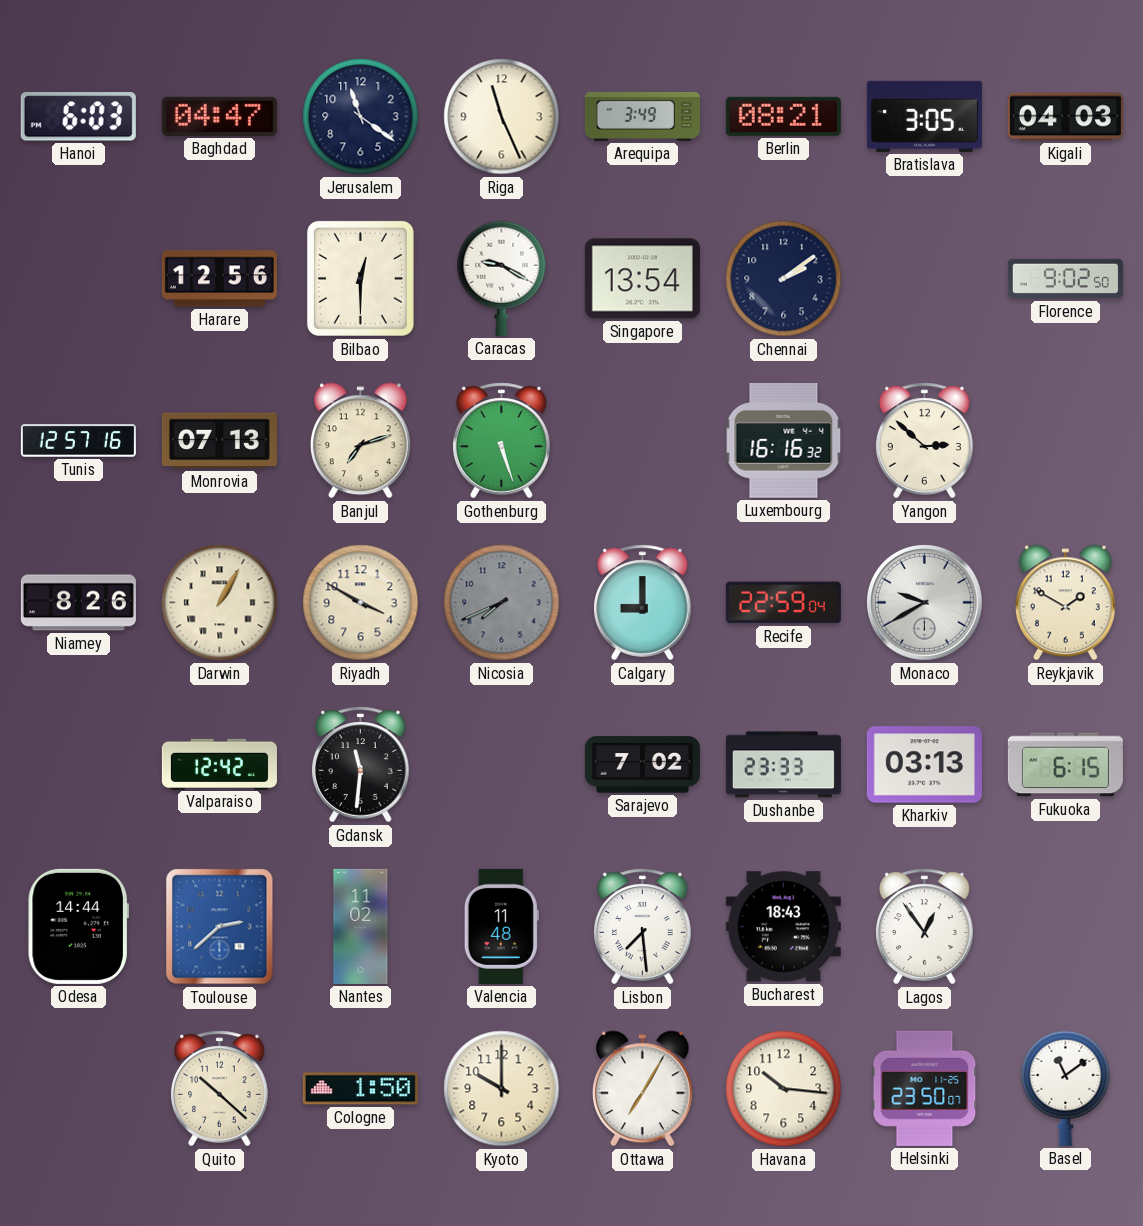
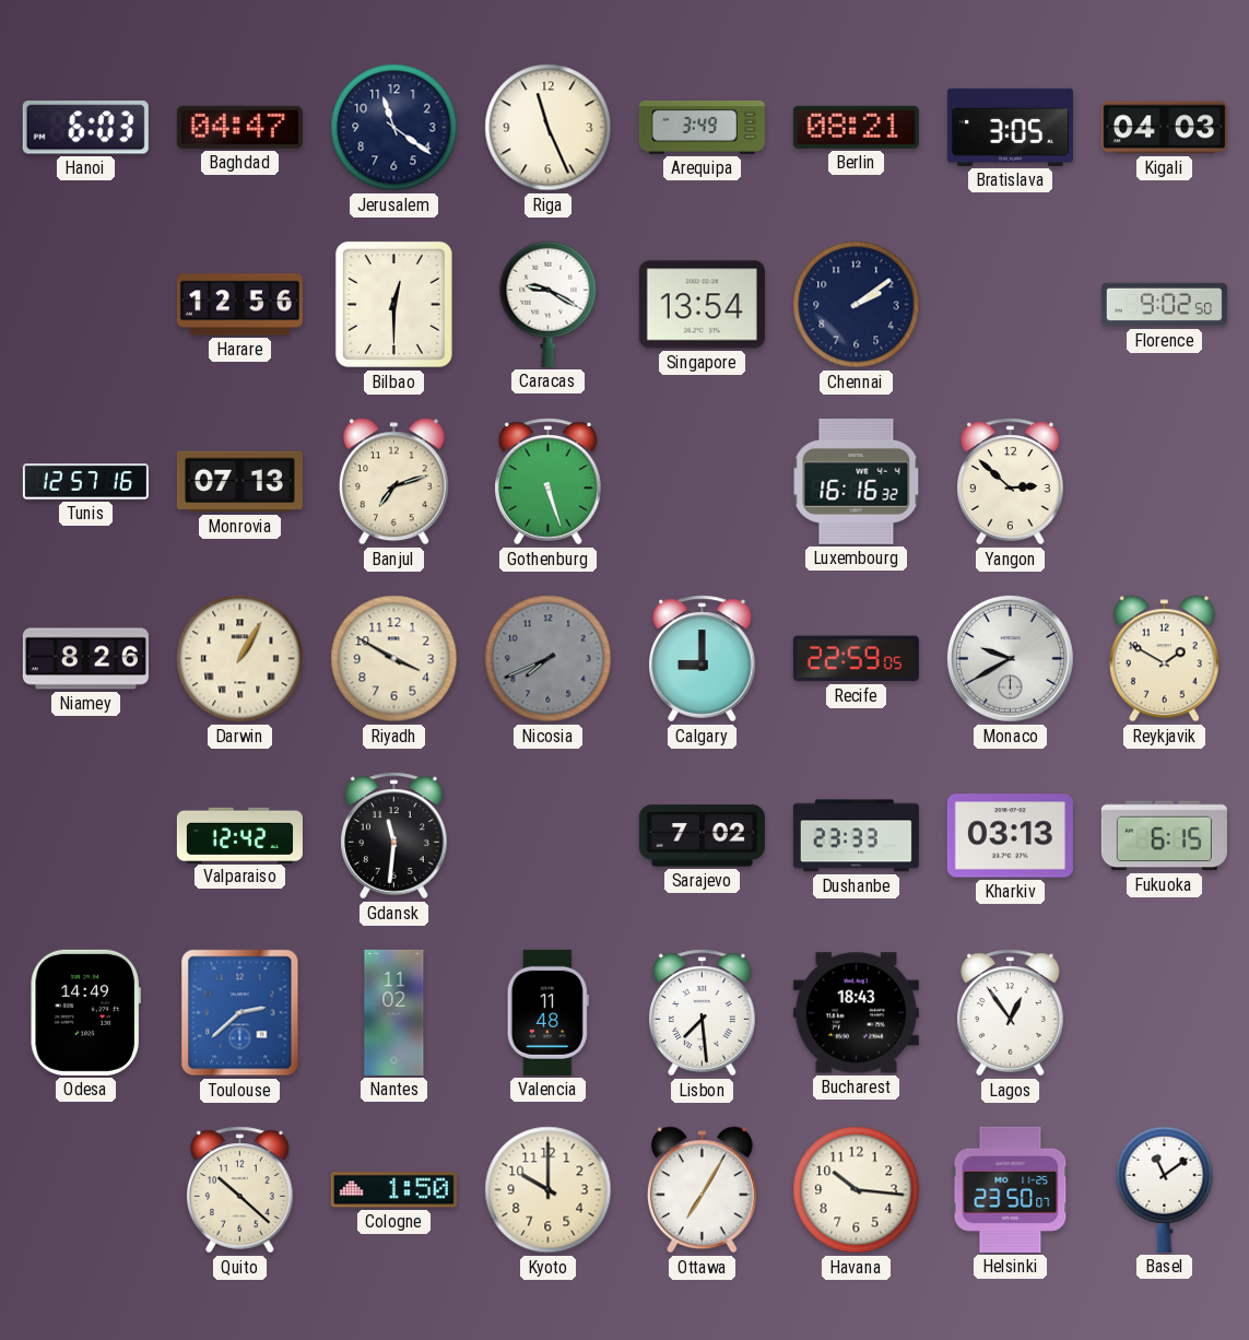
Recife: 22:59:04 -> 22:59:05
Odesa: 14:44 -> 14:49
